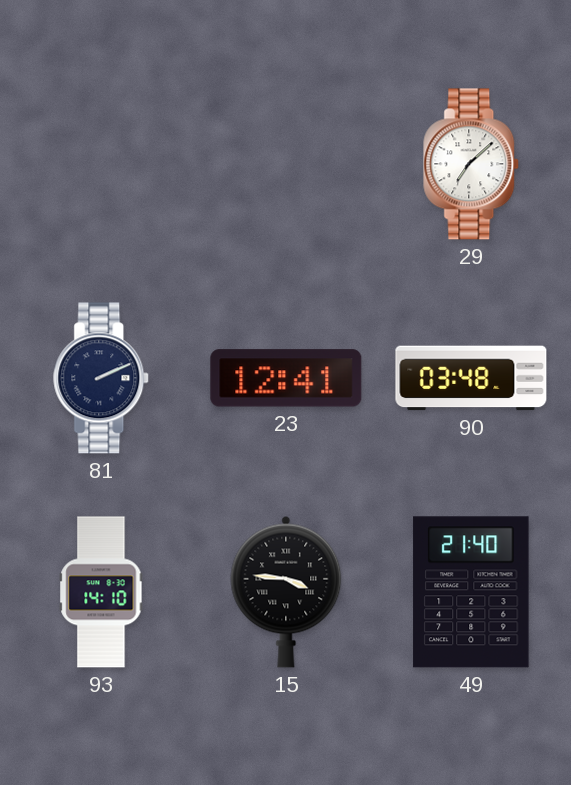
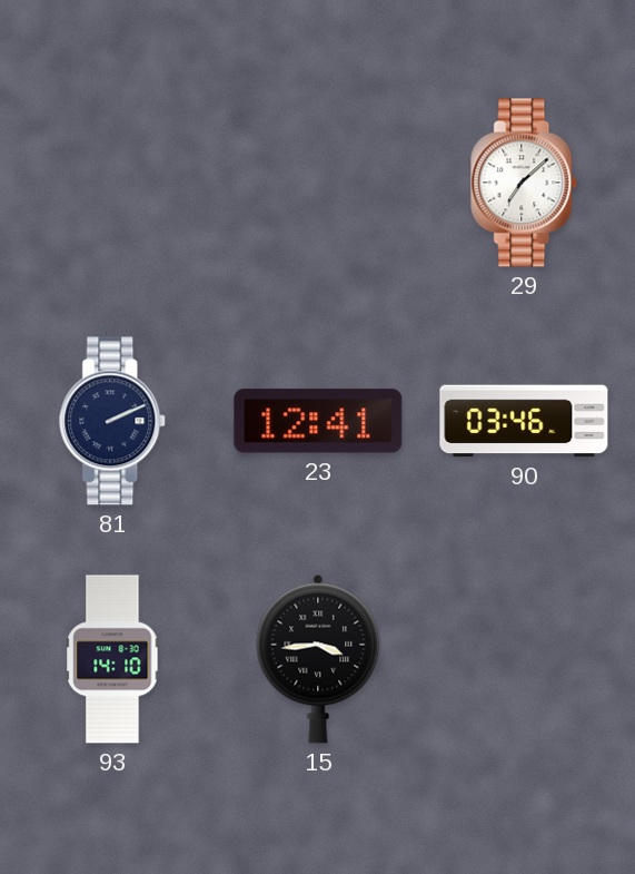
90: 03:48 -> 03:46
15: 3:46 -> 3:44
49: 21:40 -> none
